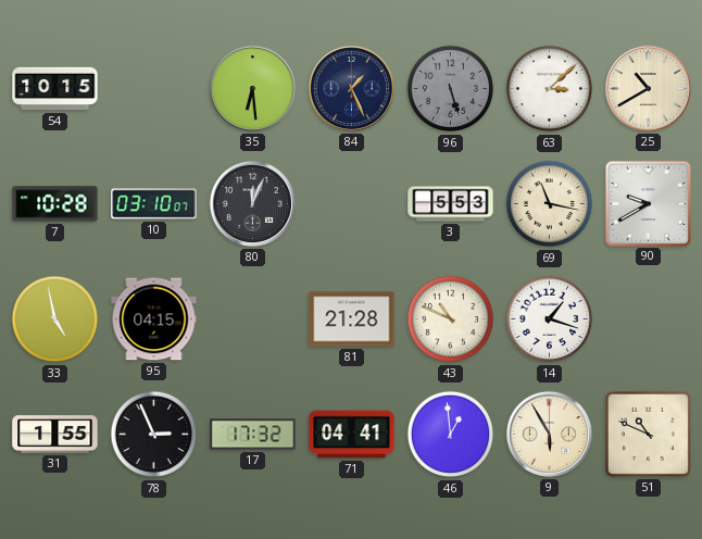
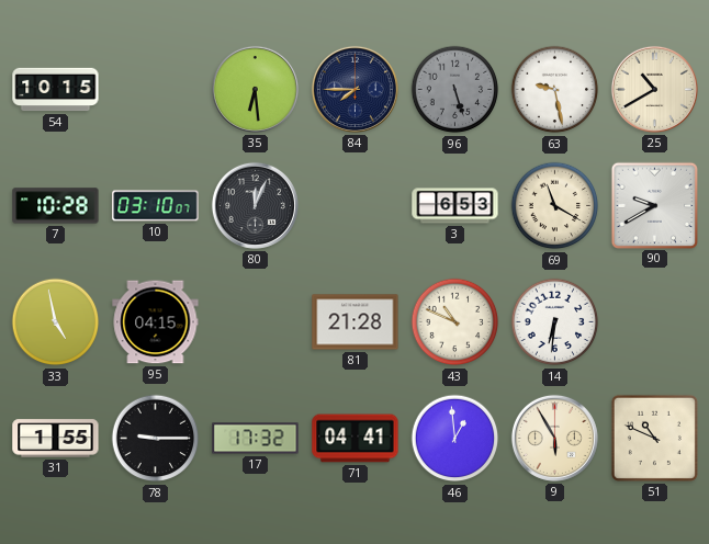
84: 1:26 -> 7:45
63: 3:08 -> 9:28
3: 5:53 -> 6:53
69: 11:17 -> 11:20
14: 1:18 -> 6:31
78: 2:56 -> 9:15
